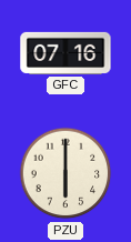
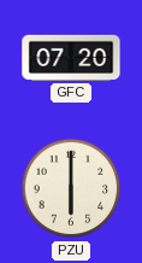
GFC: 07:16 -> 07:20
